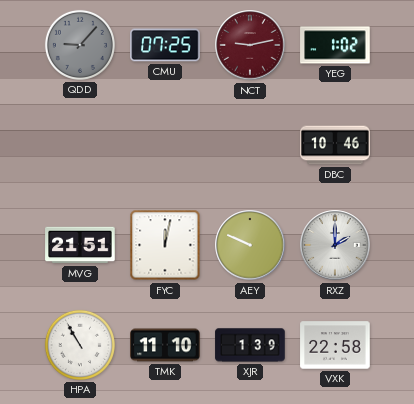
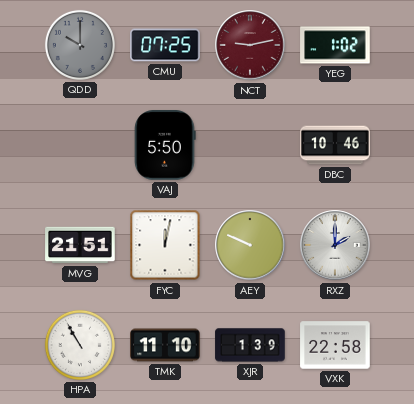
QDD: 9:07 -> 10:00
VAJ: none -> 5:50
